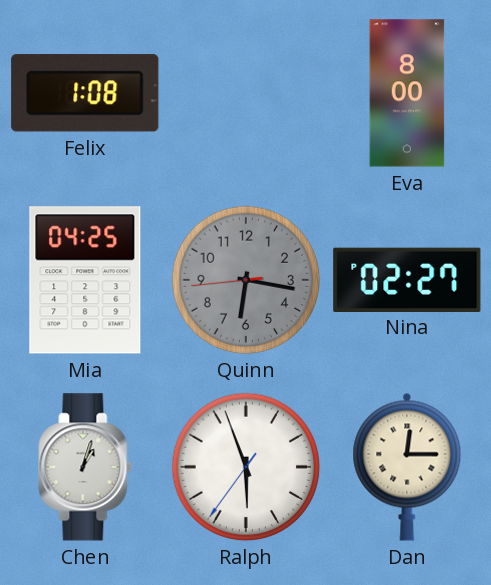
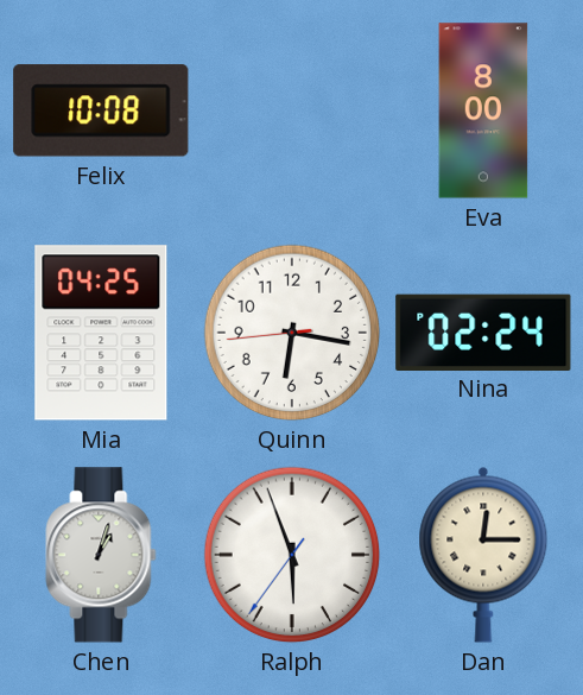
Felix: 1:08 -> 10:08
Quinn dial: grey -> white
Nina: 02:27 -> 02:24
